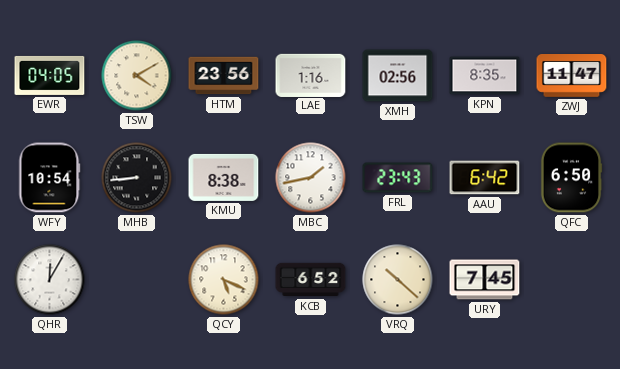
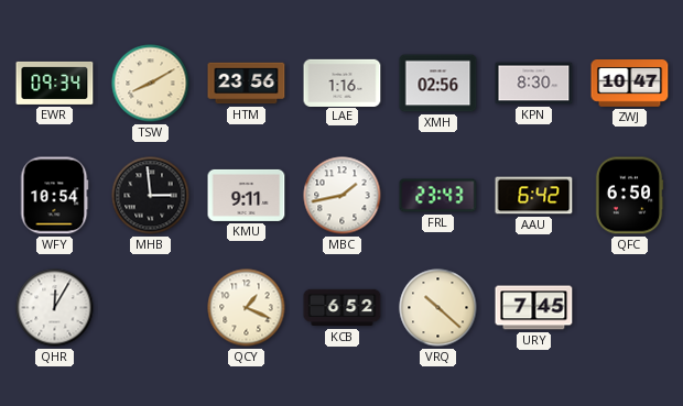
EWR: 04:05 -> 09:34
TSW: 4:10 -> 8:10
KPN: 8:35 -> 8:30
ZWJ: 11:47 -> 10:47
MHB: 8:44 -> 2:59
KMU: 8:38 -> 9:11
QCY: 5:19 -> 1:19
